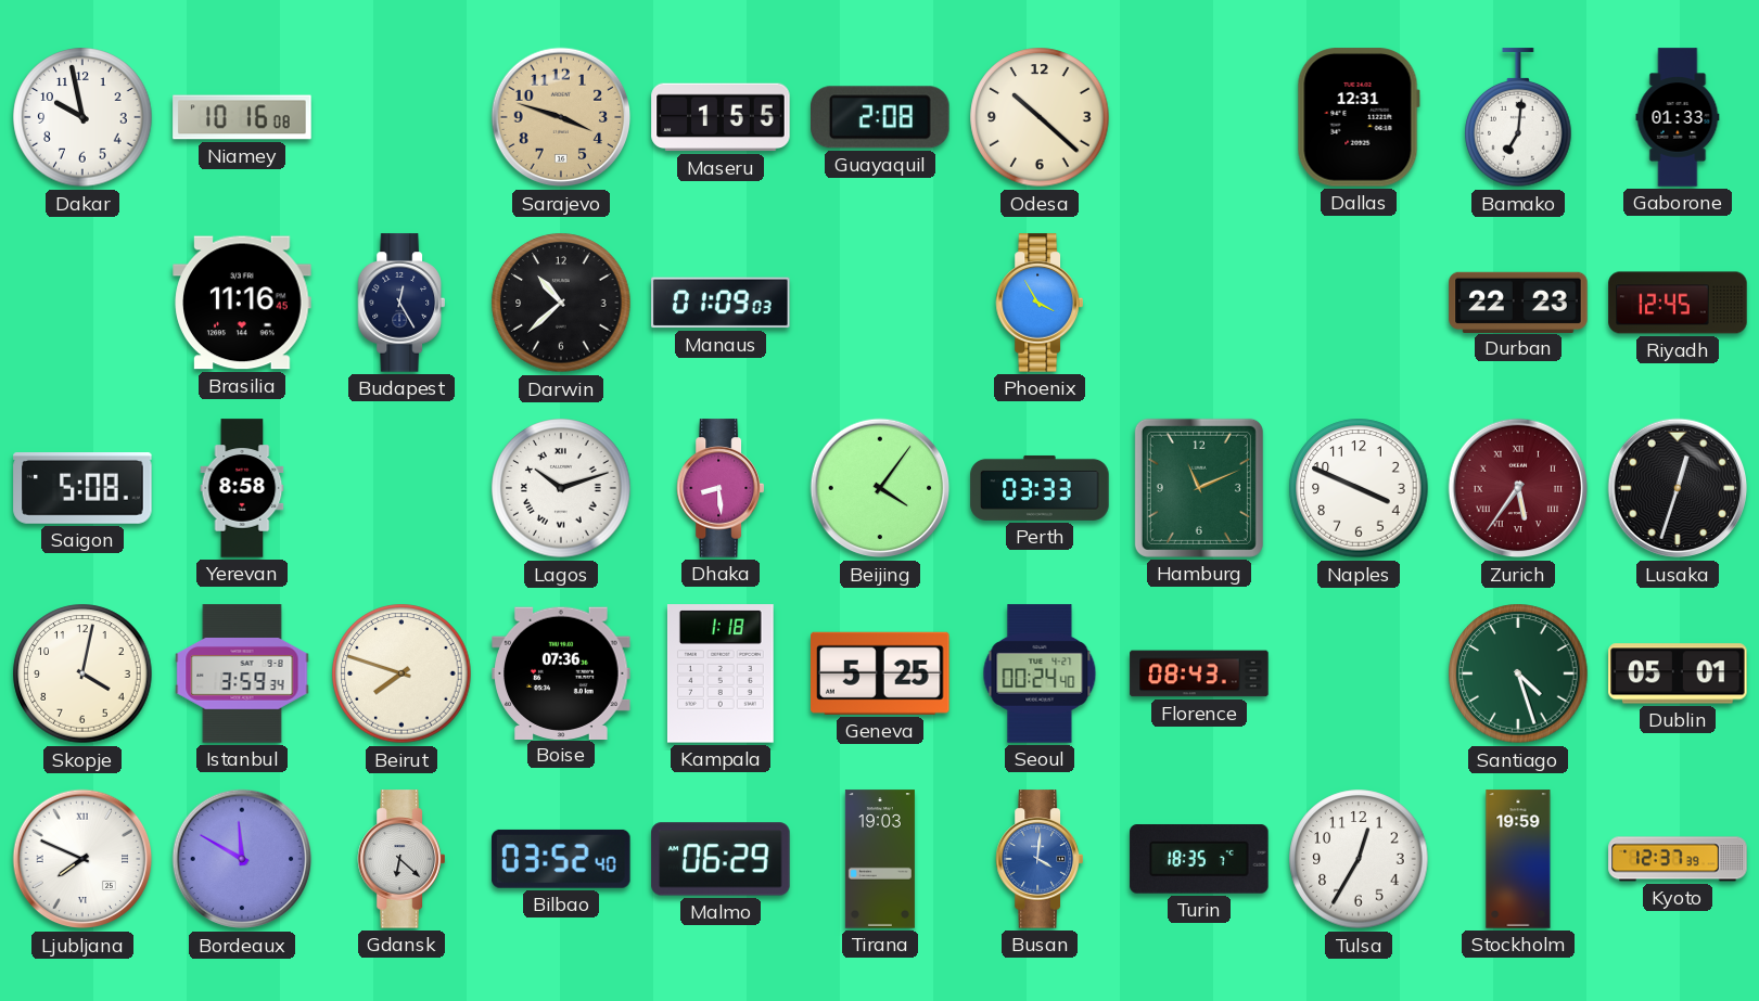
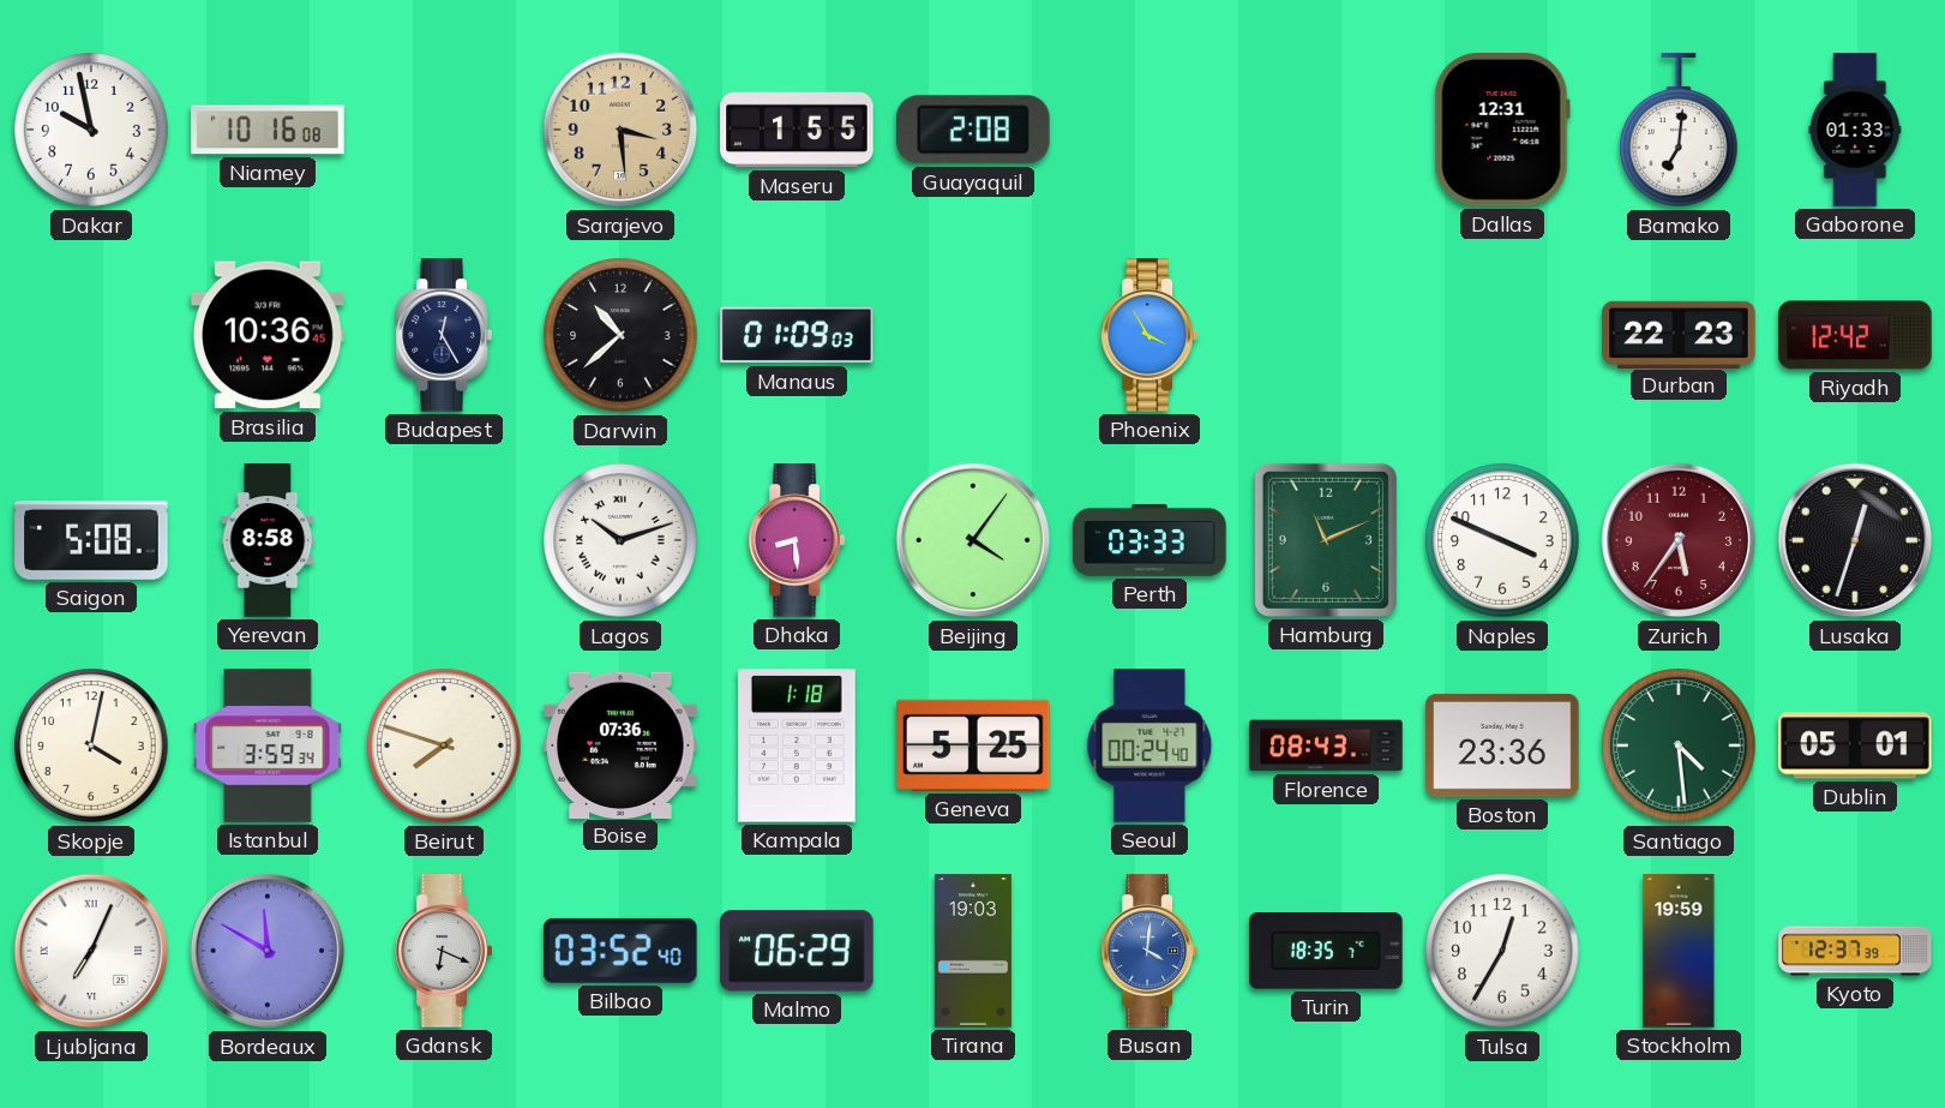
Sarajevo: 3:48 -> 3:29
Odesa: 10:22 -> none
Brasilia: 11:16 -> 10:36
Riyadh: 12:45 -> 12:42
Zurich numerals: Roman -> Arabic
Boston: none -> 23:36
Santiago: 4:27 -> 4:29
Ljubljana: 7:49 -> 7:04
Gdansk: 6:22 -> 6:19
